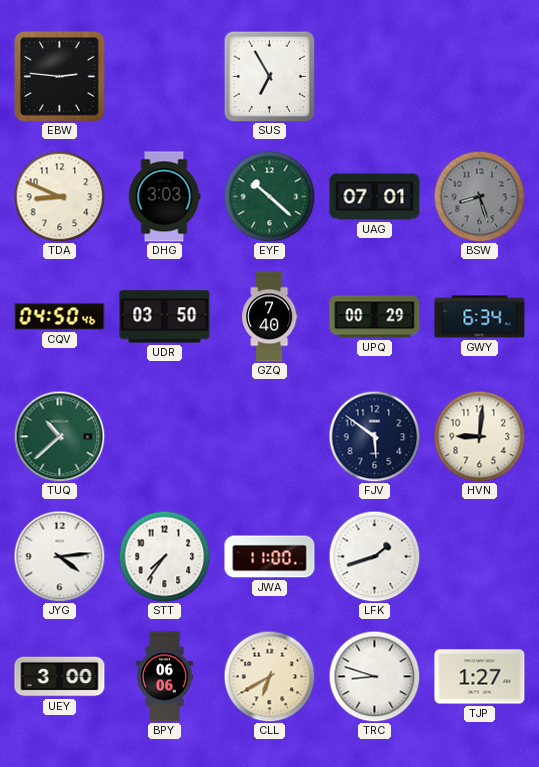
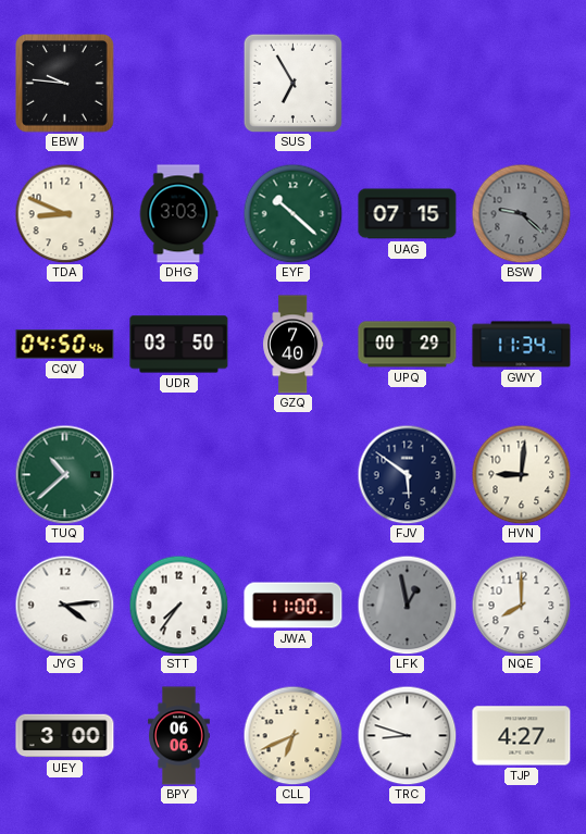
EBW: 2:46 -> 9:46
UAG: 07:01 -> 07:15
BSW: 8:27 -> 9:22
GWY: 6:34 -> 11:34
LFK: 1:42 -> 12:58
LFK dial: white -> grey
NQE: none -> 8:00
CLL: 6:40 -> 6:41
TJP: 1:27 -> 4:27
